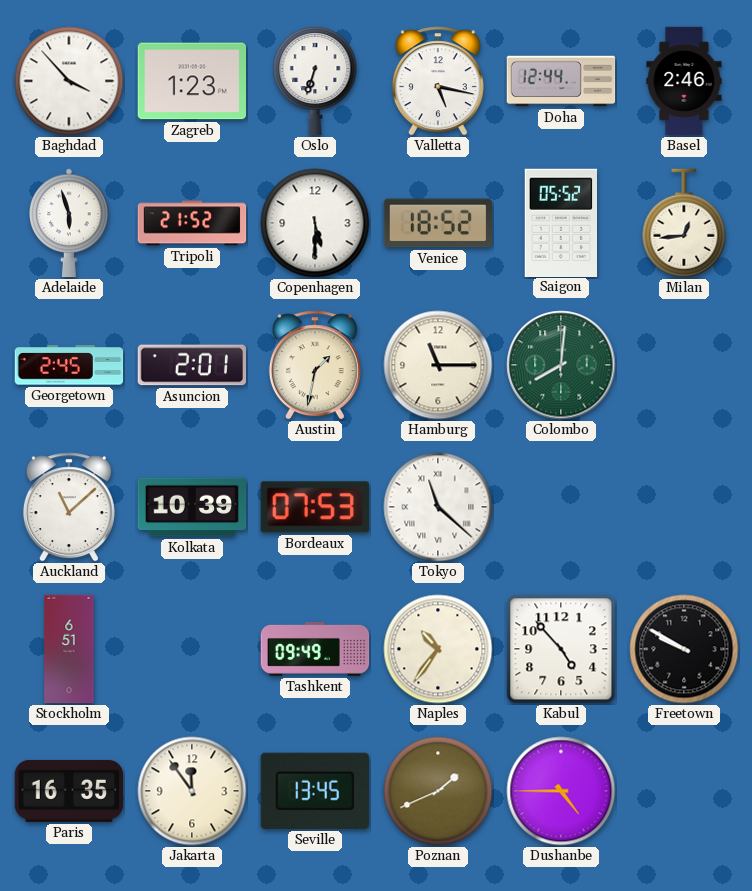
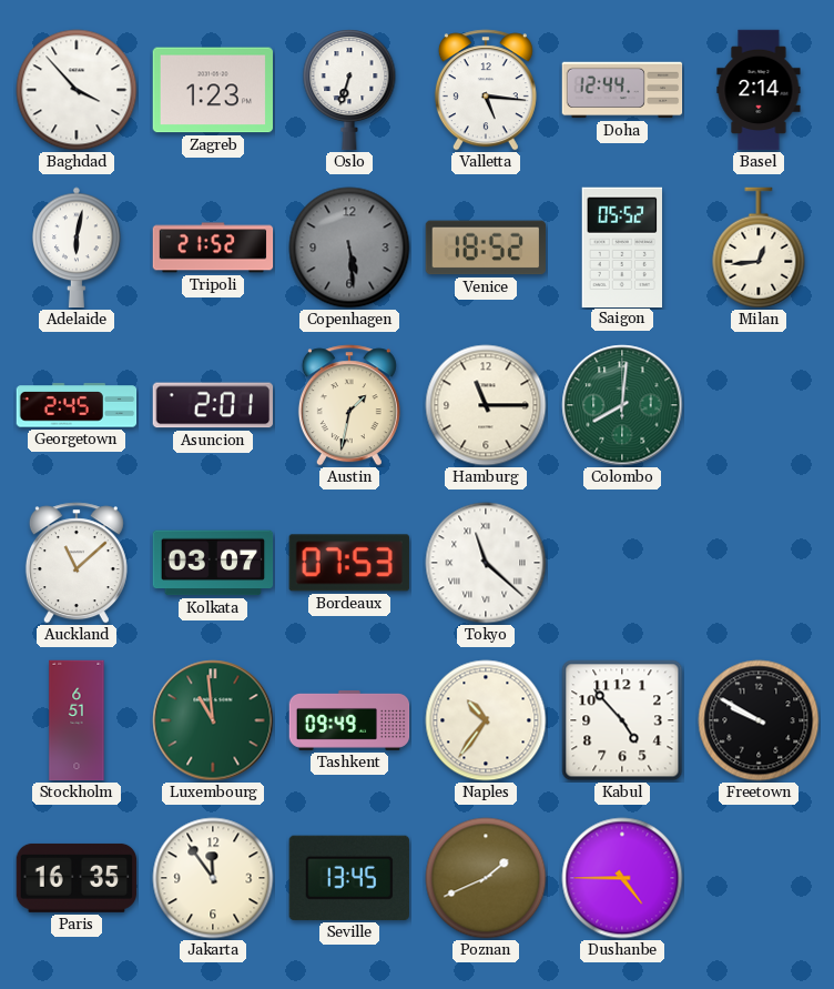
Valletta: 5:17 -> 5:16
Basel: 2:46 -> 2:14
Adelaide: 5:57 -> 6:02
Copenhagen: 5:30 -> 5:29
Copenhagen dial: white -> grey
Kolkata: 10:39 -> 03:07
Luxembourg: none -> 10:59
